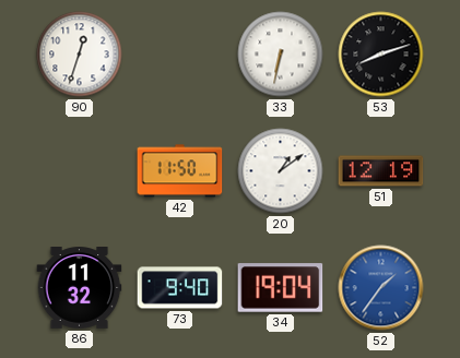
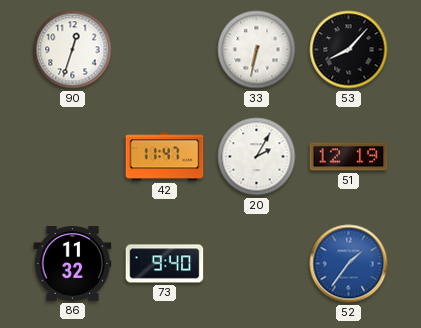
53: 8:12 -> 8:07
42: 11:50 -> 11:47
20: 1:09 -> 2:05
34: 19:04 -> none
